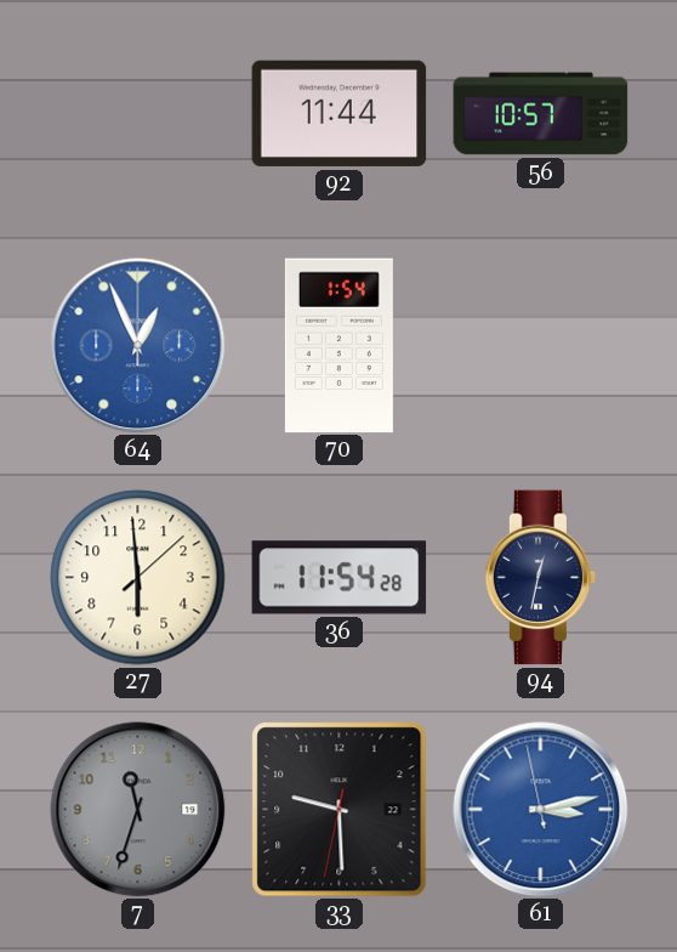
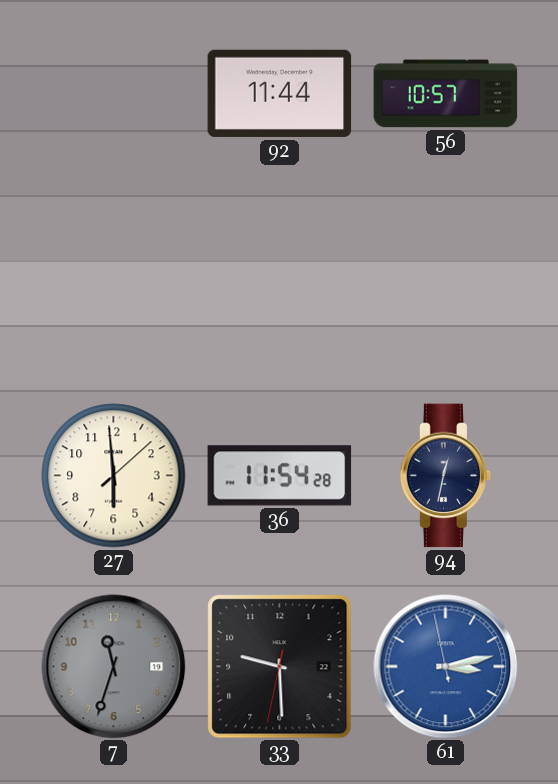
64: 12:56 -> none
70: 1:54 -> none
